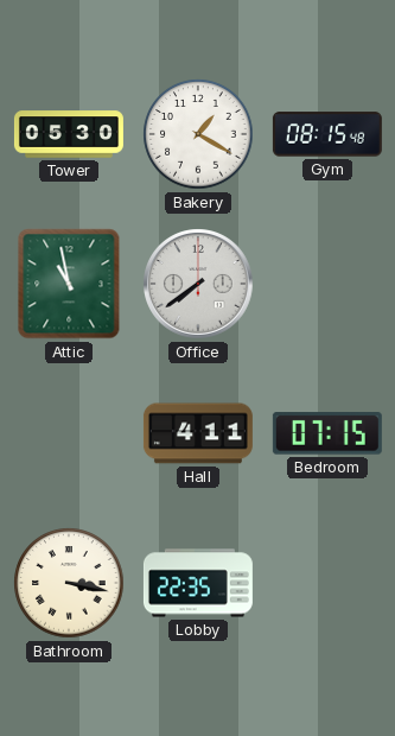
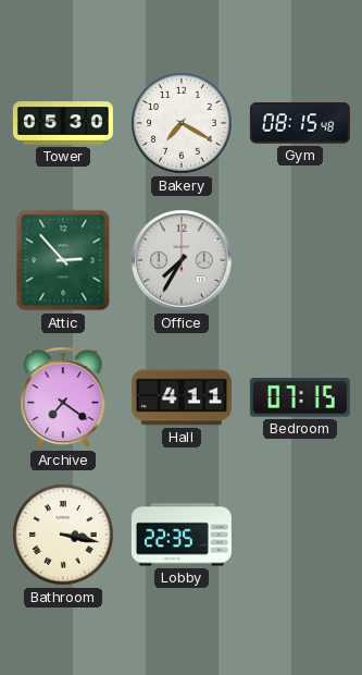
Bakery: 1:20 -> 7:20
Attic: 10:58 -> 2:53
Office: 7:39 -> 7:35
Archive: none -> 7:21
